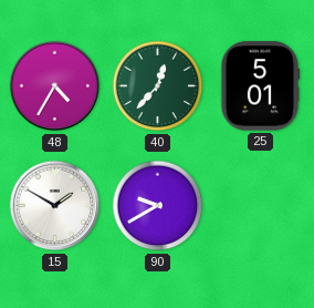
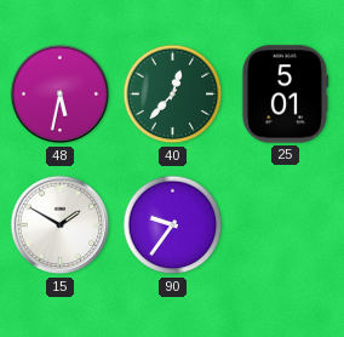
48: 4:35 -> 5:32
90: 9:40 -> 9:36
